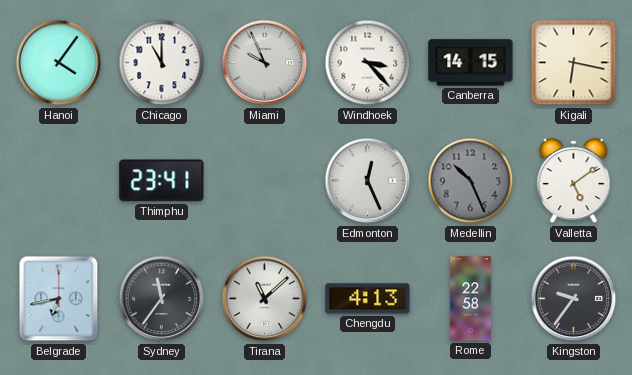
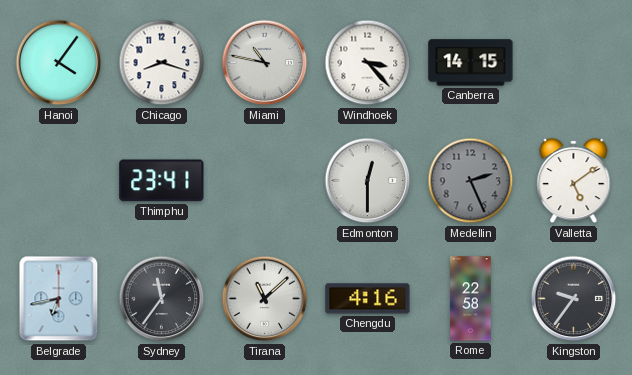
Chicago: 11:00 -> 8:18
Miami: 9:56 -> 10:47
Kigali: 6:17 -> none
Edmonton: 12:26 -> 12:30
Medellin: 10:26 -> 2:26
Chengdu: 4:13 -> 4:16
